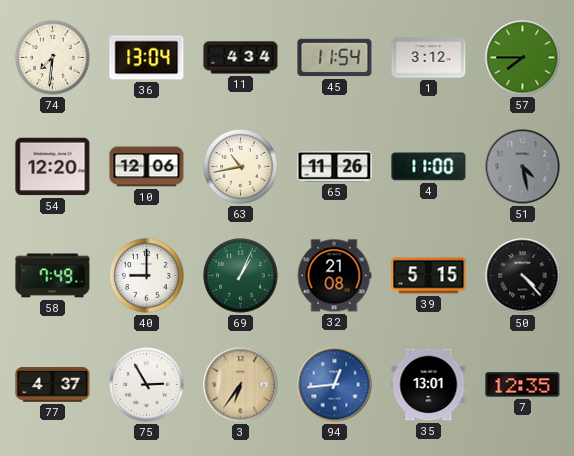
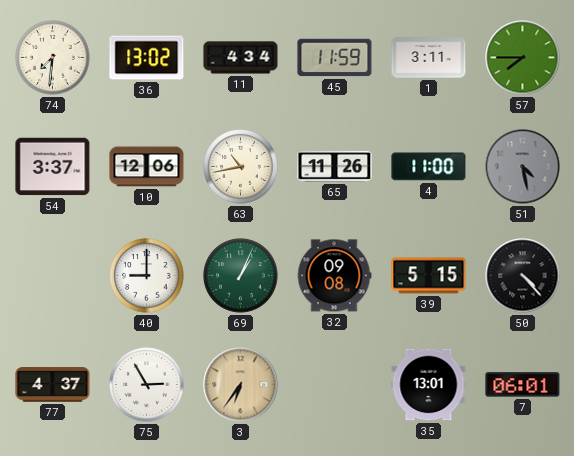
36: 13:04 -> 13:02
45: 11:54 -> 11:59
1: 3:12 -> 3:11
54: 12:20 -> 3:37
58: 7:49 -> none
32: 21:08 -> 09:08
94: 12:44 -> none
7: 12:35 -> 06:01
